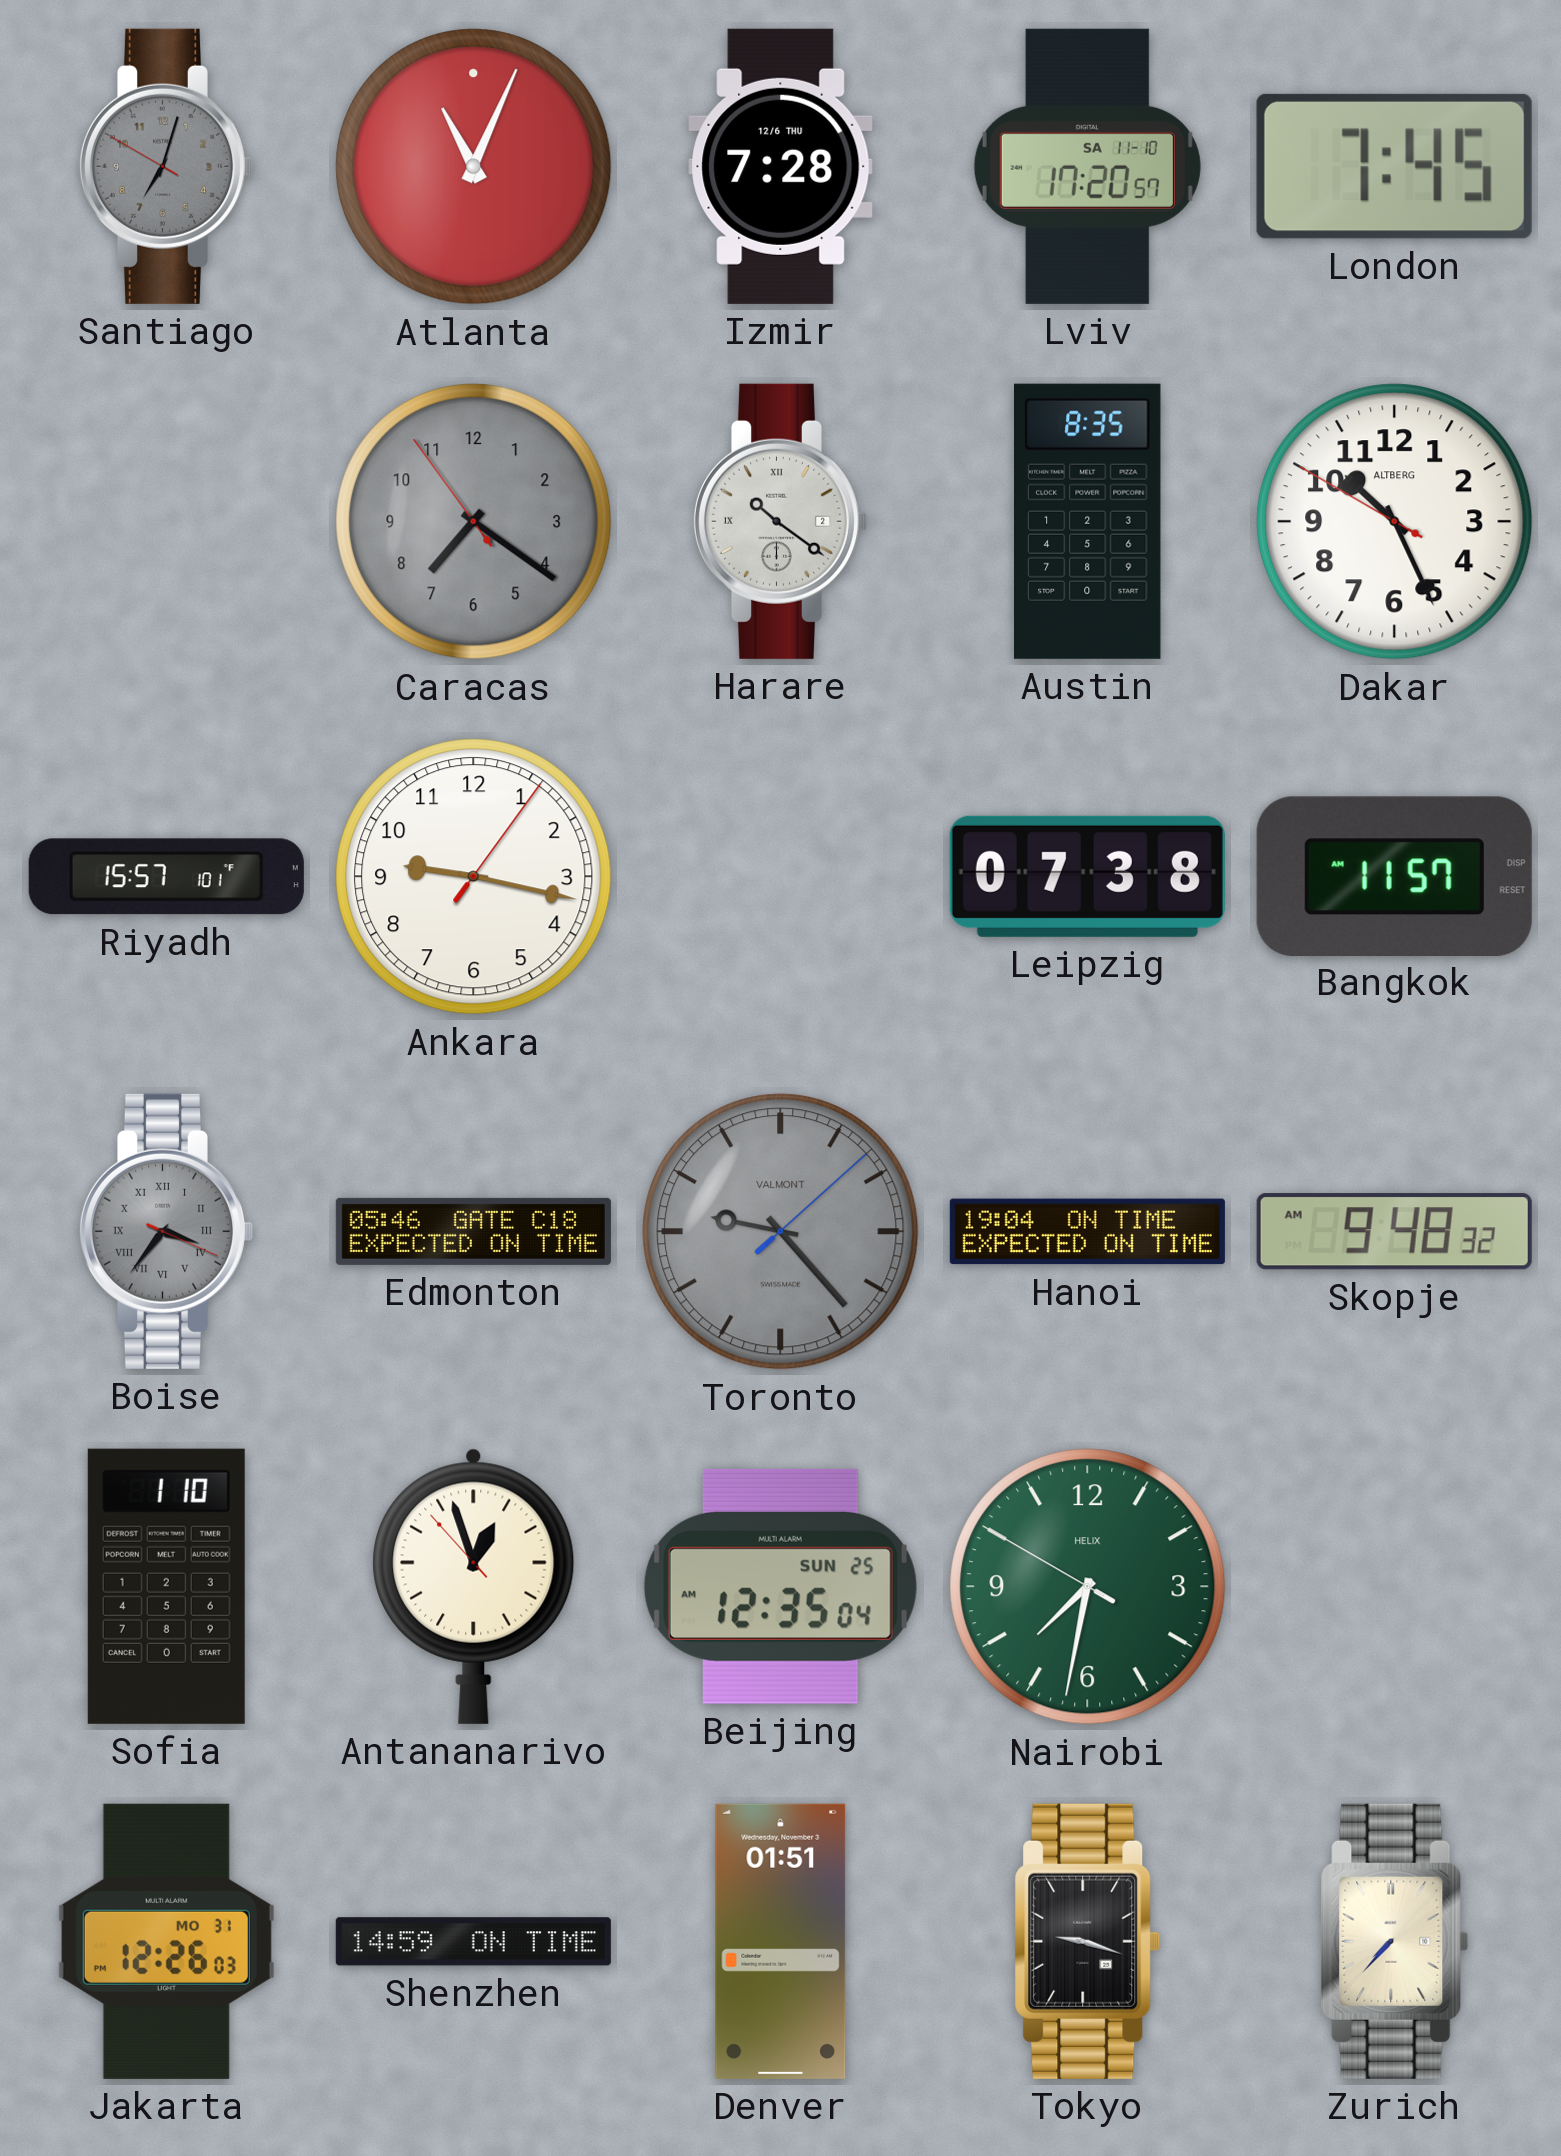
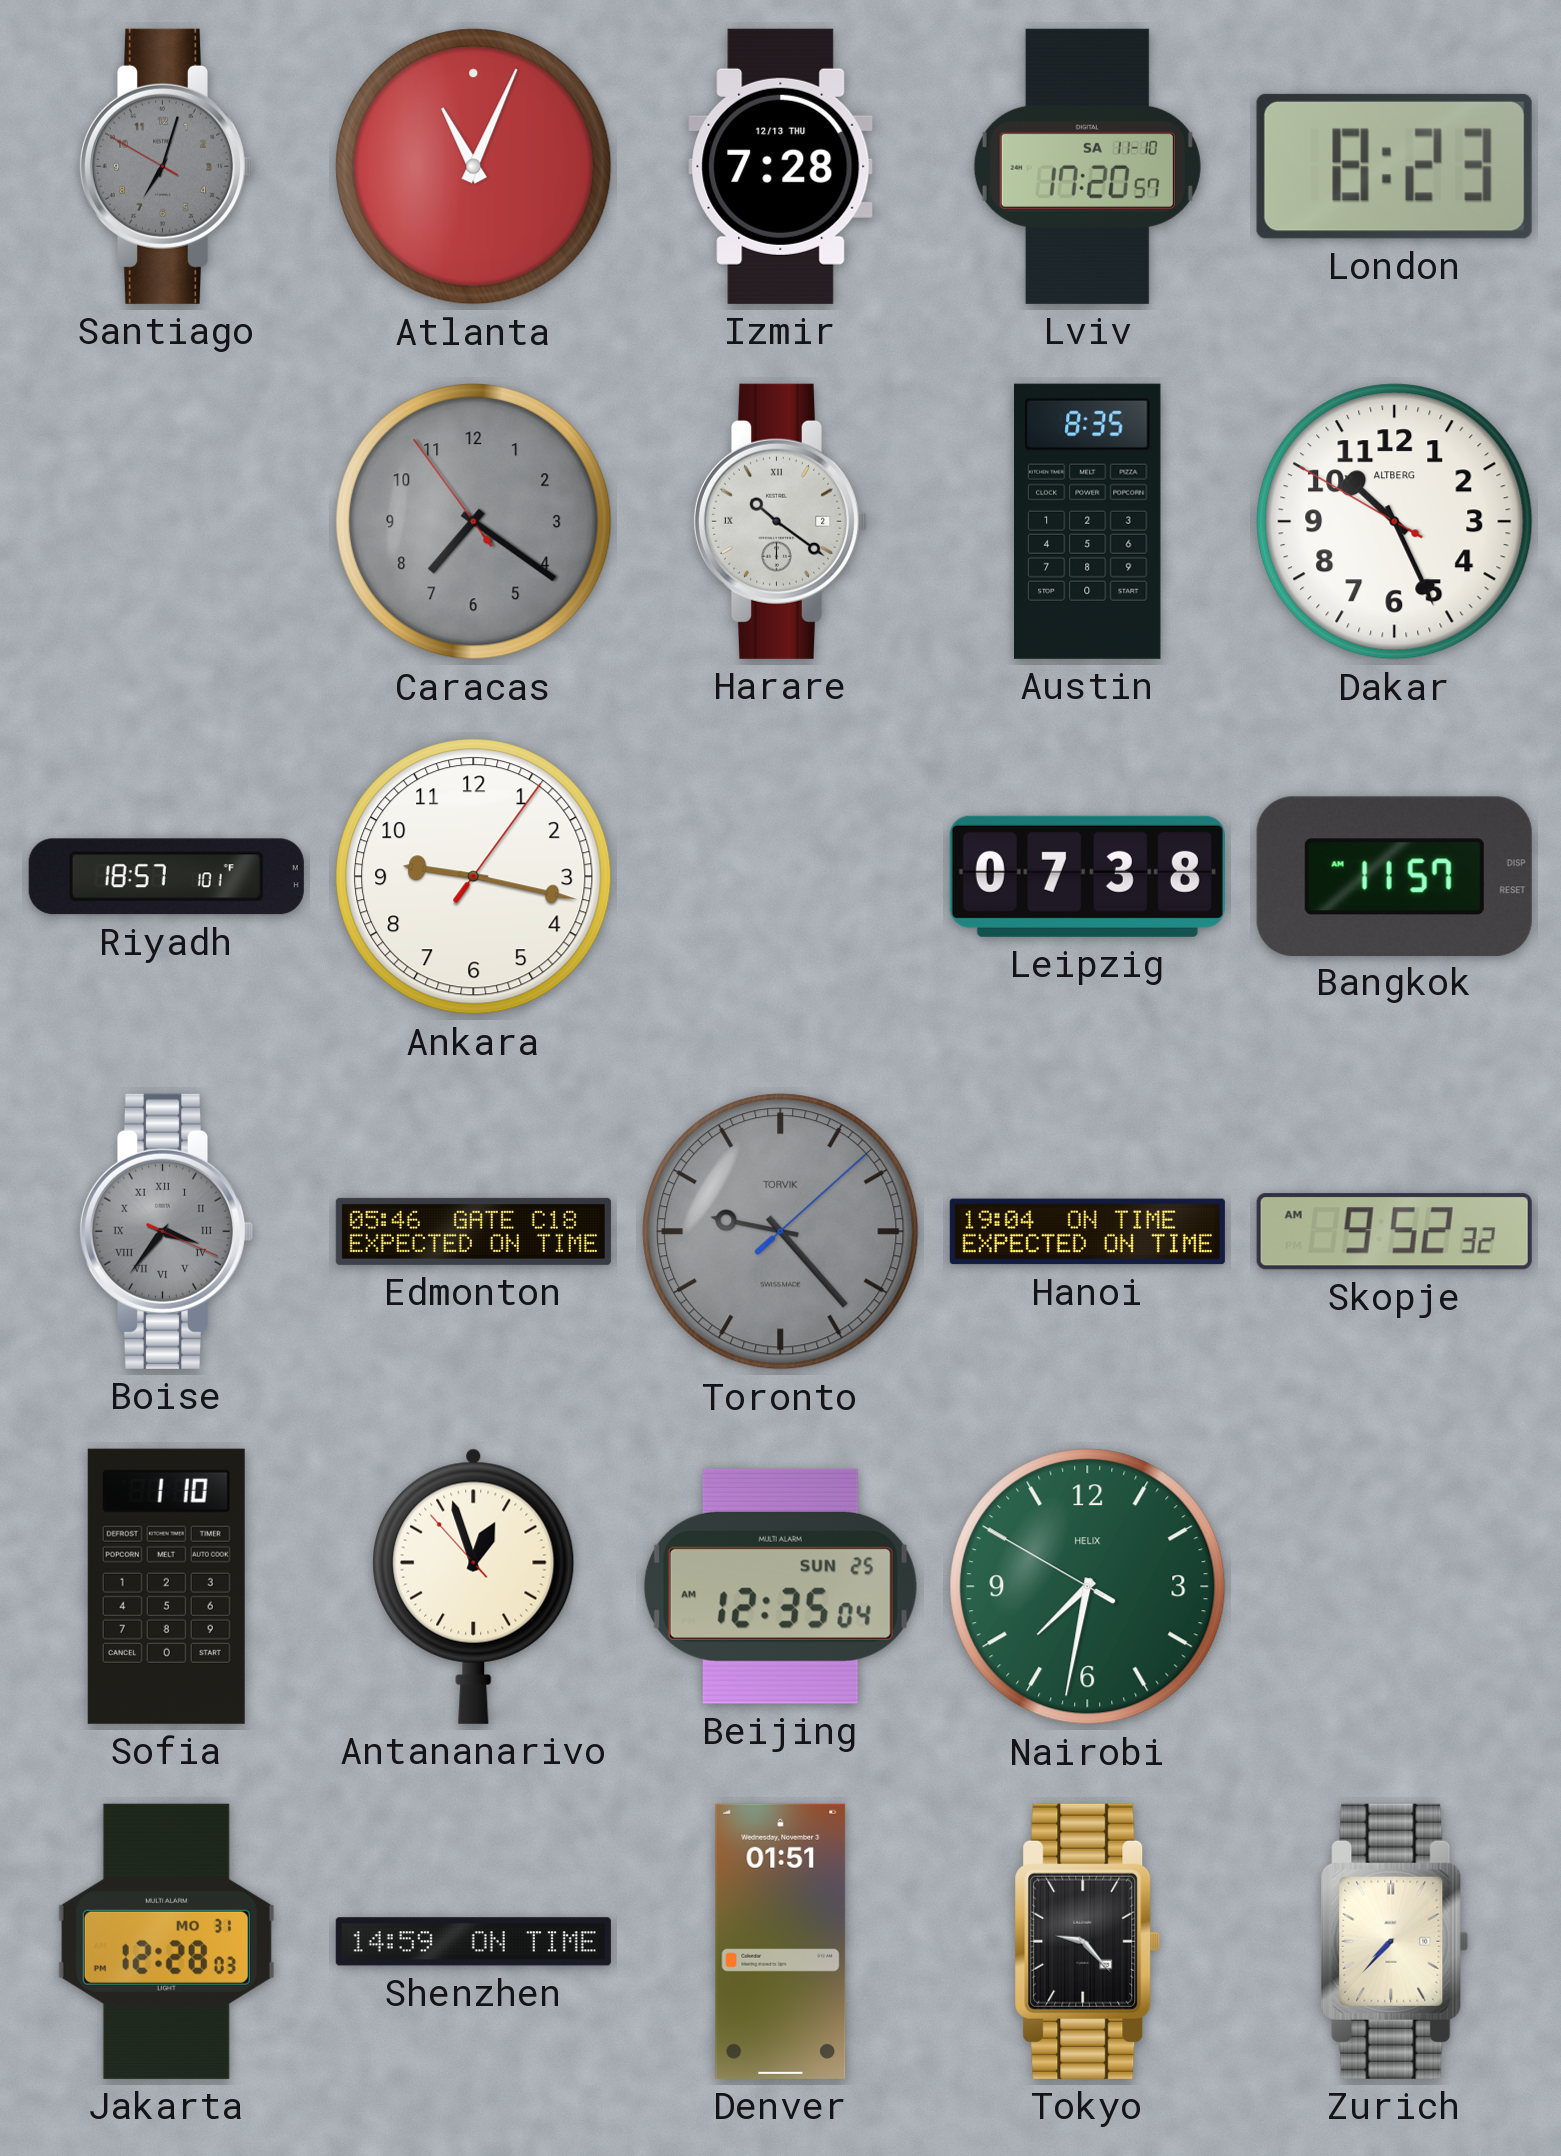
Izmir date: 12/6 THU -> 12/13 THU
London: 7:45 -> 8:23
Riyadh: 15:57 -> 18:57
Toronto brand: VALMONT -> TORVIK
Skopje: 9:48 -> 9:52
Jakarta: 12:26 -> 12:28
Tokyo: 9:18 -> 9:23
